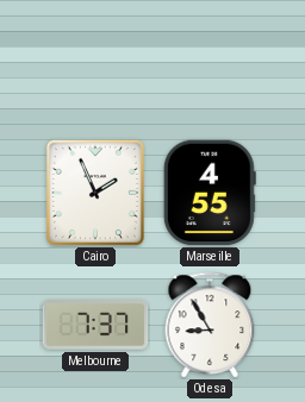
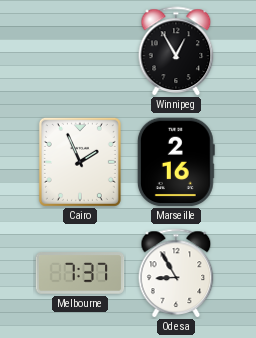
Winnipeg: none -> 12:55
Marseille: 4:55 -> 2:16
